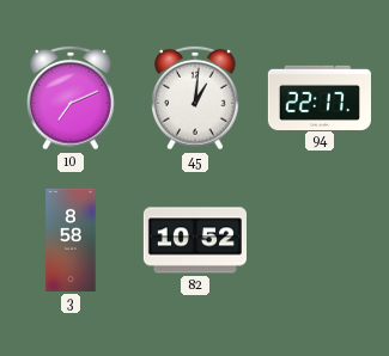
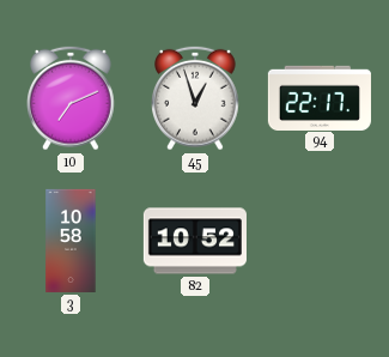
45: 1:01 -> 12:57
3: 8:58 -> 10:58
